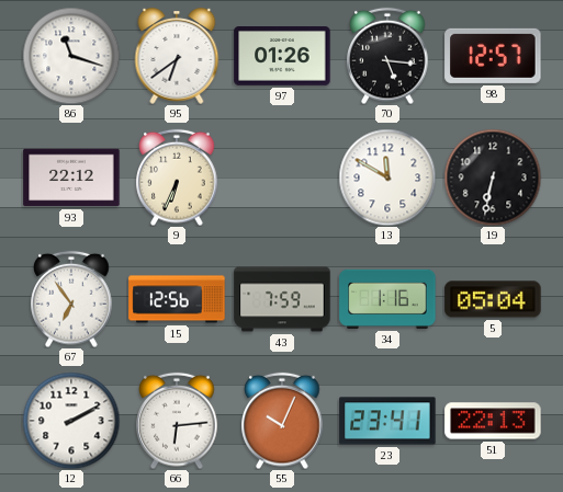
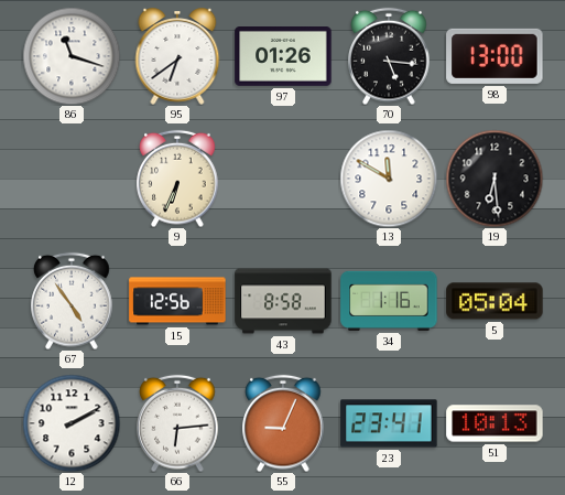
98: 12:57 -> 13:00
93: 22:12 -> none
19: 6:32 -> 6:29
67: 6:54 -> 4:54
43: 7:59 -> 8:58
55: 10:04 -> 9:04
51: 22:13 -> 10:13
